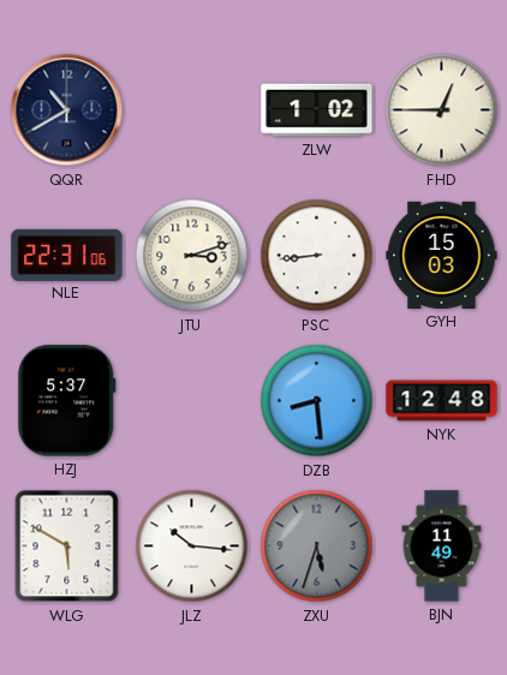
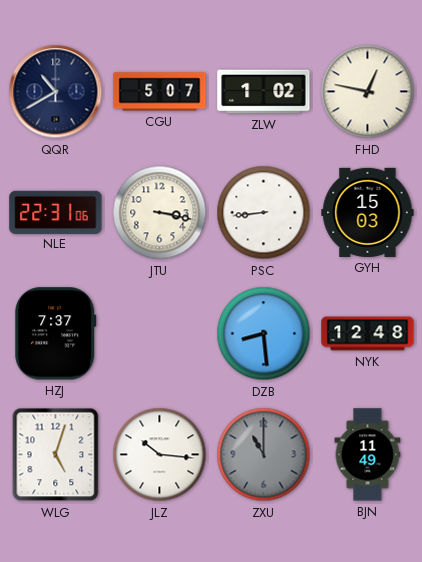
CGU: none -> 5:07
FHD: 12:45 -> 12:47
JTU: 3:12 -> 3:17
HZJ: 5:37 -> 7:37
WLG: 5:50 -> 5:03
ZXU: 5:33 -> 11:00
